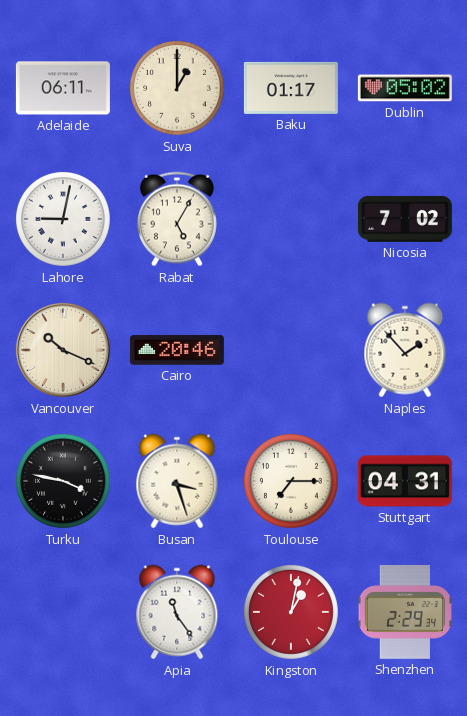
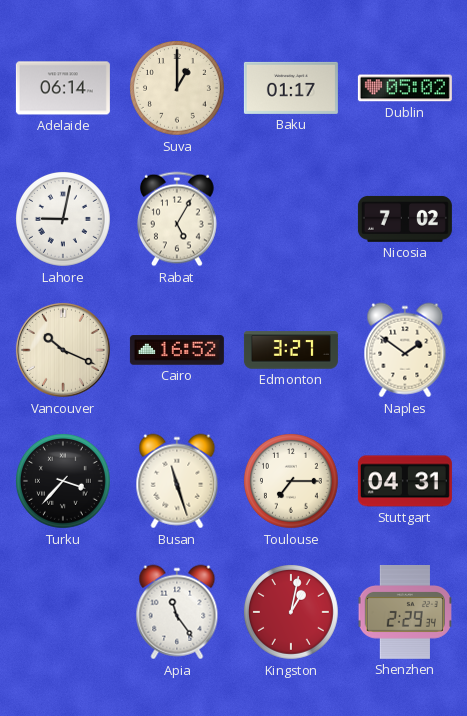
Adelaide: 06:11 -> 06:14
Cairo: 20:46 -> 16:52
Edmonton: none -> 3:27
Naples: 1:53 -> 1:51
Turku: 3:47 -> 3:37
Busan: 3:27 -> 11:27
